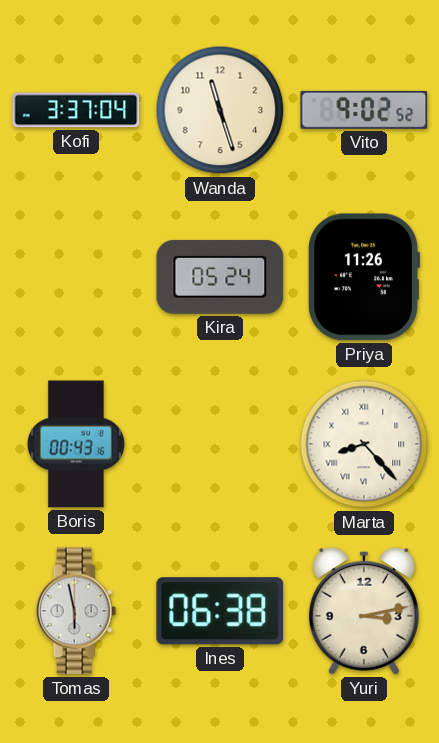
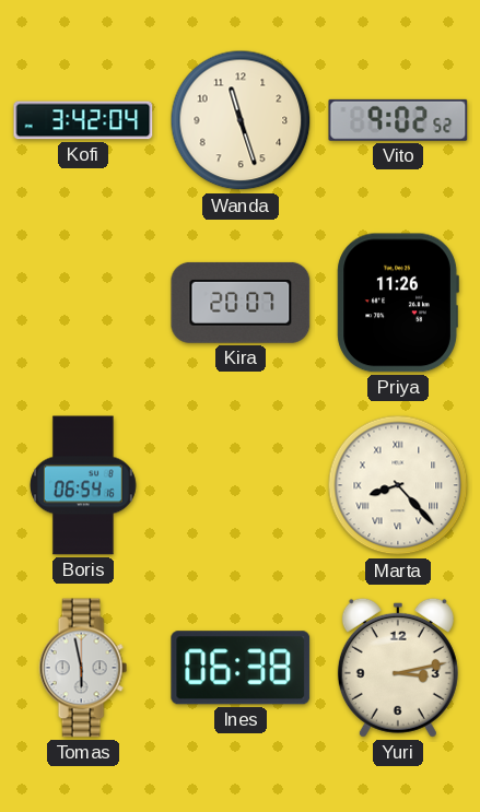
Kofi: 3:37 -> 3:42
Kira: 05:24 -> 20:07
Boris: 00:43 -> 06:54
